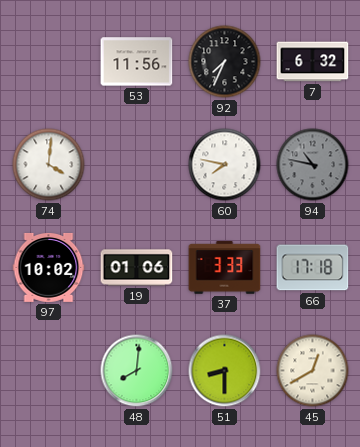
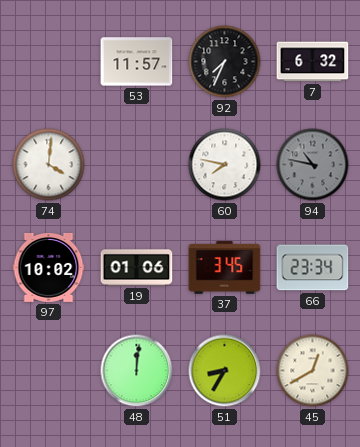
53: 11:56 -> 11:57
37: 3:33 -> 3:45
66: 17:18 -> 23:34
48: 8:01 -> 12:01
51: 8:30 -> 8:35
